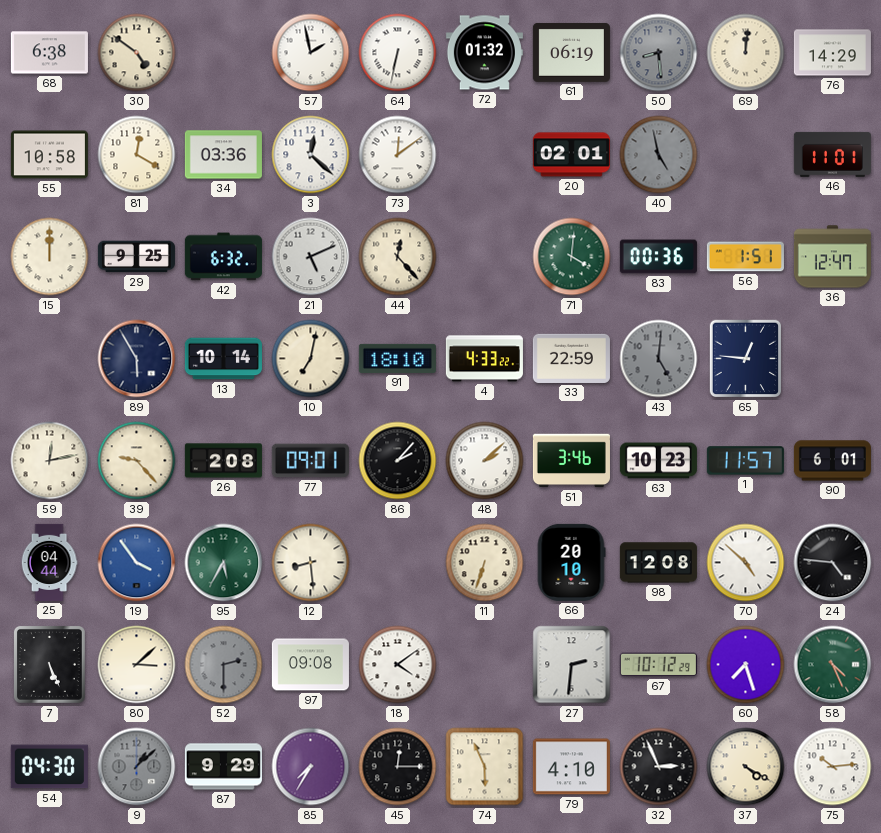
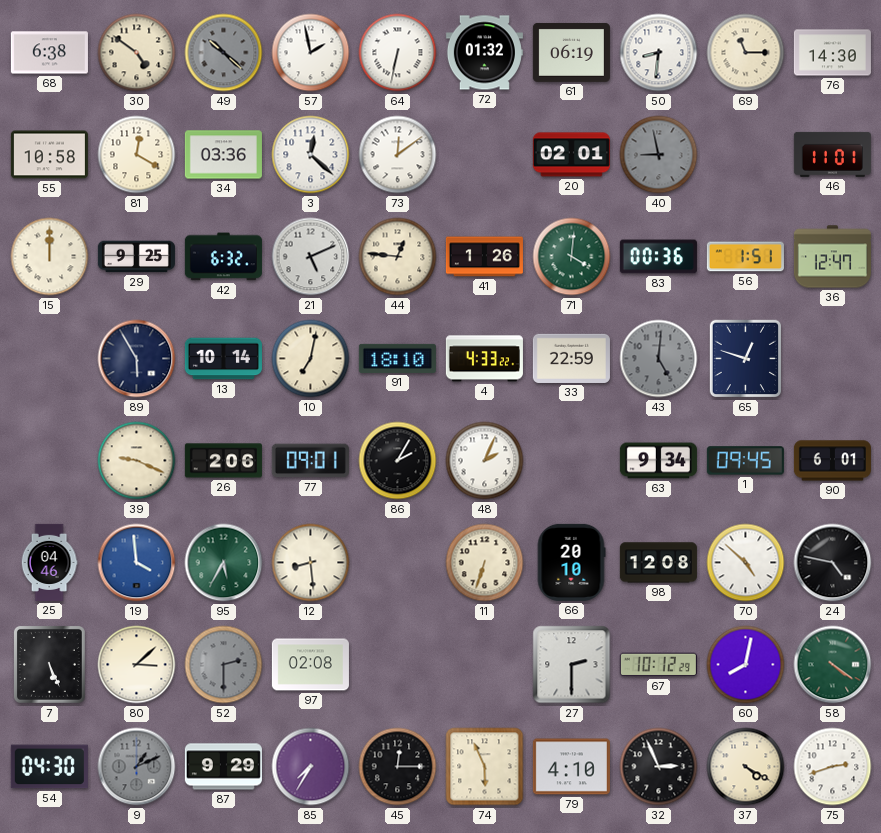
49: none -> 10:22
50: 8:29 -> 8:31
50 dial: grey -> white
69: 12:01 -> 11:15
76: 14:29 -> 14:30
40: 4:58 -> 8:58
44: 12:23 -> 12:46
41: none -> 1:26
65: 12:46 -> 12:48
59: 12:13 -> none
39: 9:23 -> 9:19
26: 2:08 -> 2:06
86: 2:07 -> 2:05
48: 2:08 -> 2:04
51: 3:46 -> none
63: 10:23 -> 9:34
1: 11:57 -> 09:45
25: 04:44 -> 04:46
19: 3:54 -> 3:59
24: 4:46 -> 4:47
97: 09:08 -> 02:08
18: 4:09 -> none
27: 2:31 -> 2:30
60: 7:27 -> 8:02
58: 4:26 -> 4:21
9: 1:08 -> 1:11
75: 10:14 -> 2:42
